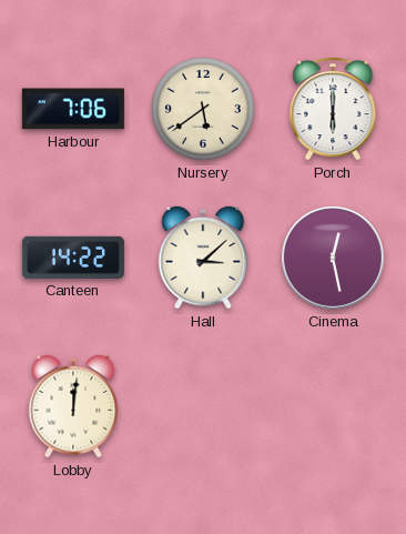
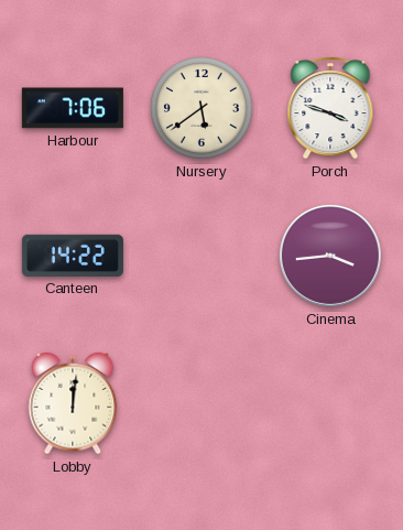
Porch: 6:00 -> 3:48
Hall: 3:08 -> none
Cinema: 12:28 -> 3:44
